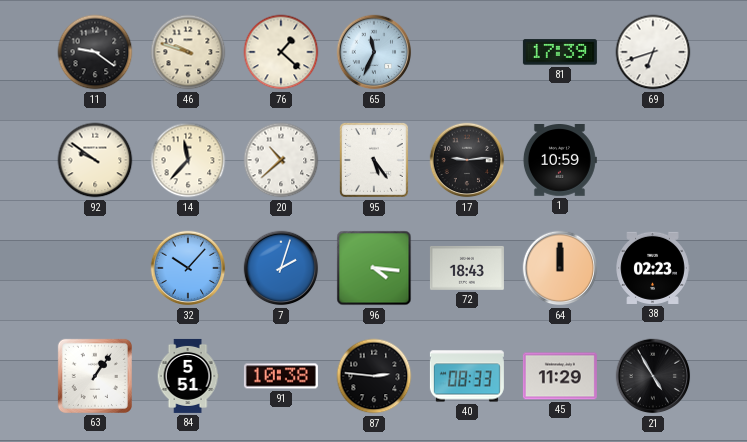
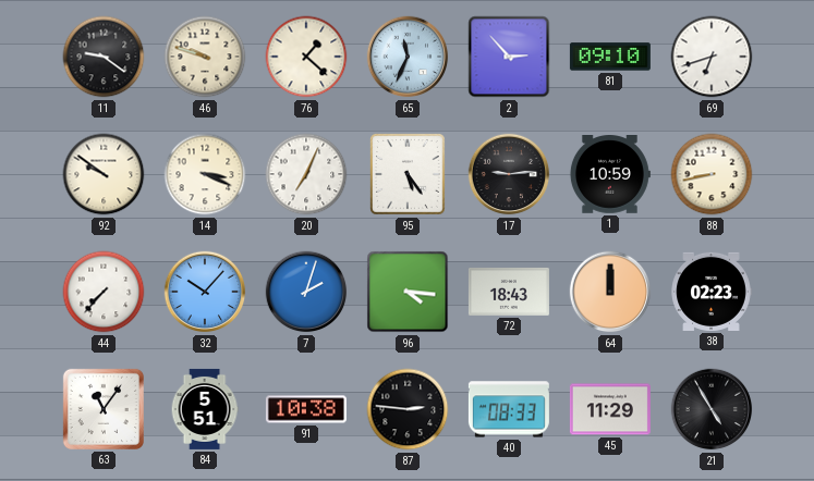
2: none -> 2:53
81: 17:39 -> 09:10
14: 11:37 -> 3:19
20: 10:38 -> 7:04
88: none -> 8:43
44: none -> 7:37
63: 1:06 -> 11:06
